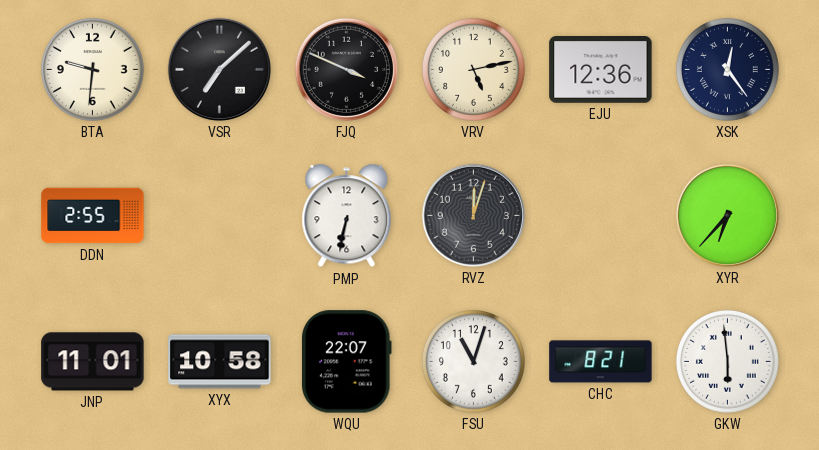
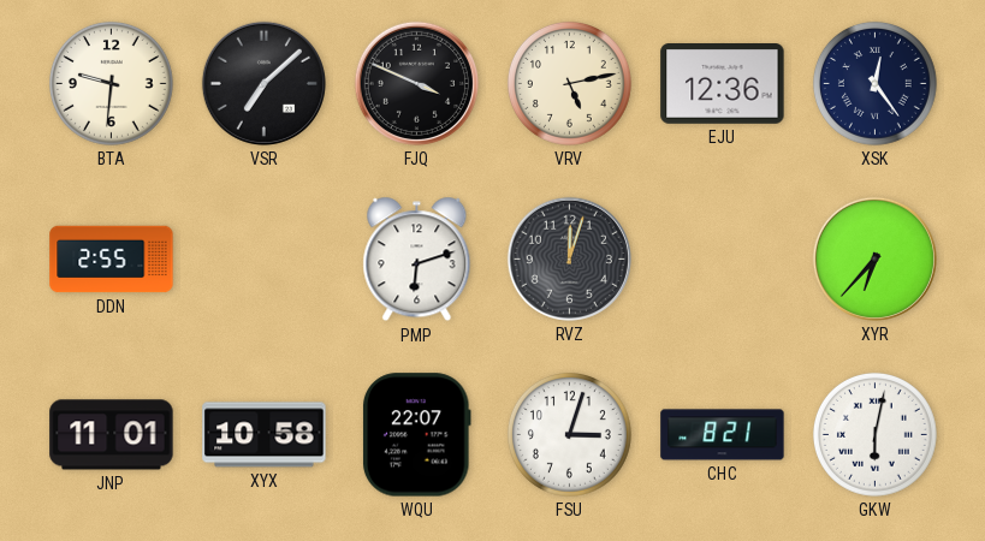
PMP: 6:32 -> 6:12
FSU: 11:03 -> 3:03
GKW: 5:59 -> 6:02
